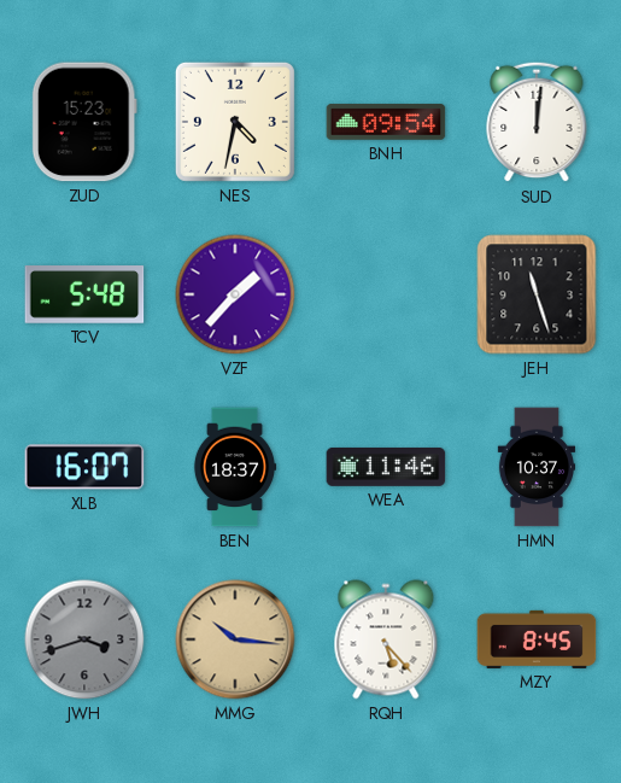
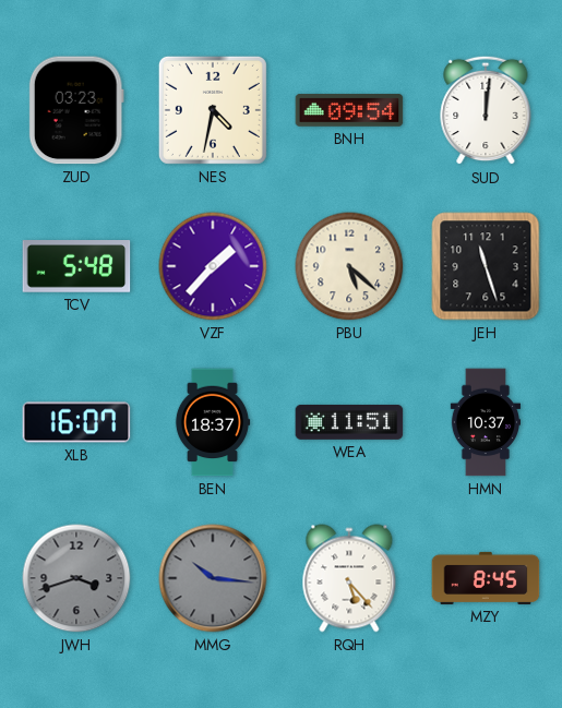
ZUD: 15:23 -> 03:23
PBU: none -> 5:22
WEA: 11:46 -> 11:51
MMG dial: champagne -> grey
